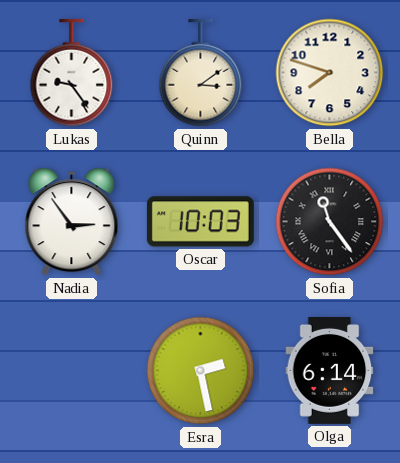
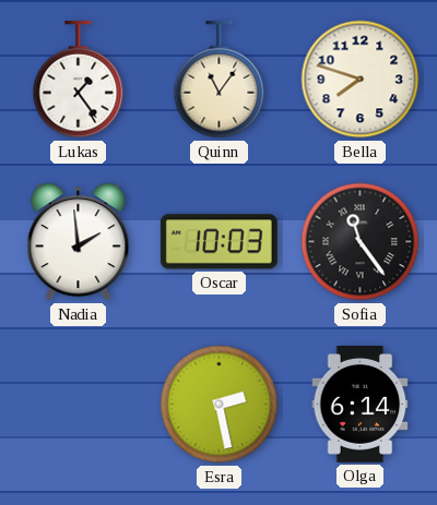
Lukas: 9:24 -> 1:24
Quinn: 3:09 -> 11:06
Nadia: 2:54 -> 1:59
